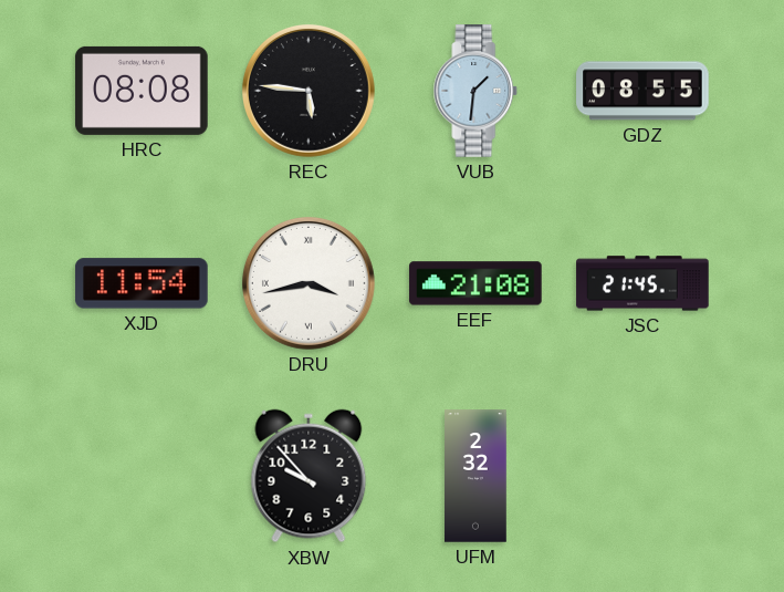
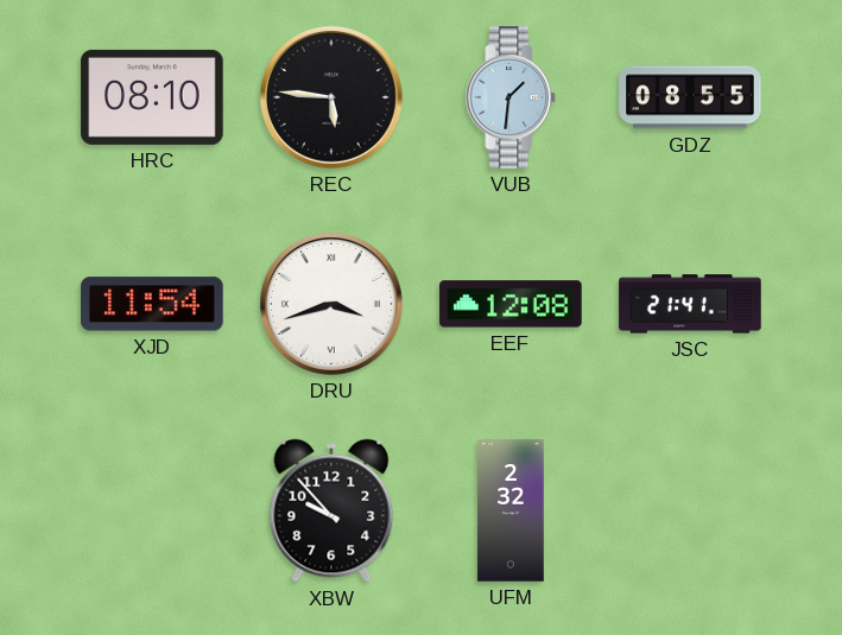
HRC: 08:08 -> 08:10
DRU: 3:43 -> 3:42
EEF: 21:08 -> 12:08
JSC: 21:45 -> 21:41
